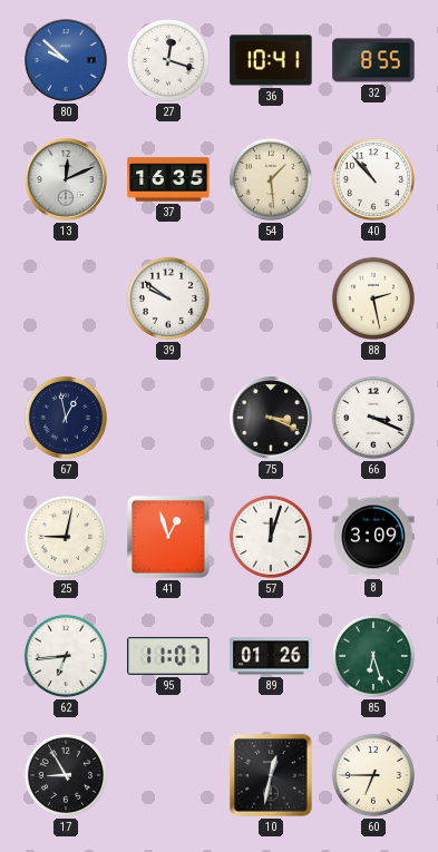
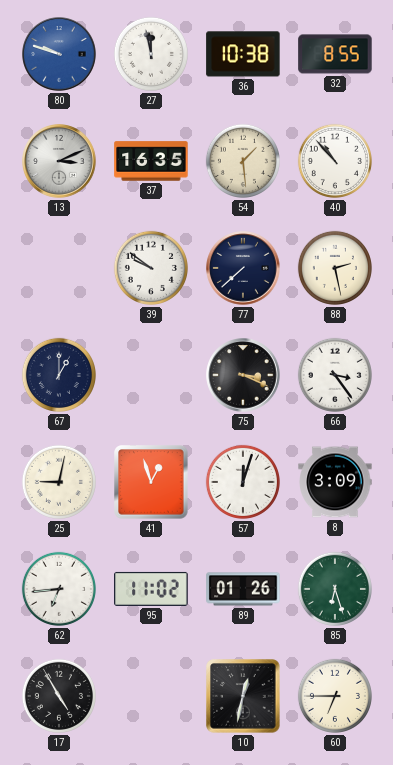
80: 9:52 -> 9:48
27: 12:18 -> 11:58
36: 10:41 -> 10:38
13: 12:11 -> 3:11
77: none -> 7:38
67: 12:58 -> 1:00
66: 3:19 -> 3:24
95: 11:07 -> 11:02
17: 8:55 -> 4:55
